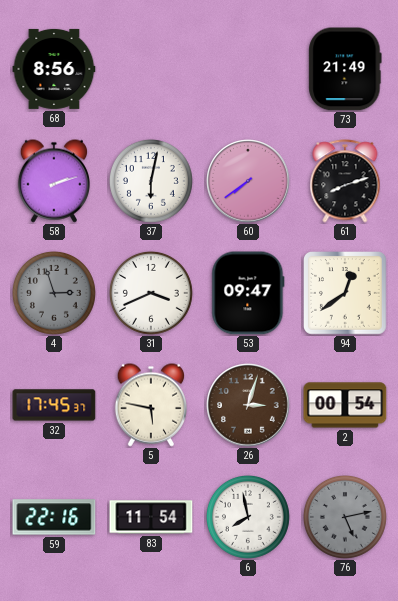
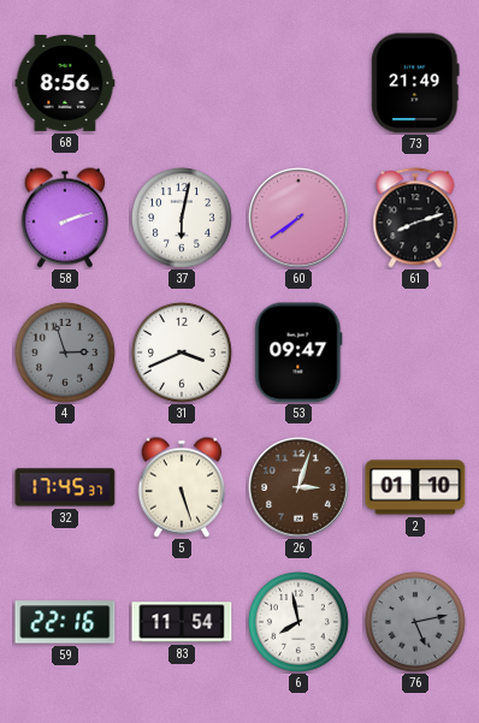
94: 12:39 -> none
5: 5:47 -> 5:27
2: 00:54 -> 01:10
